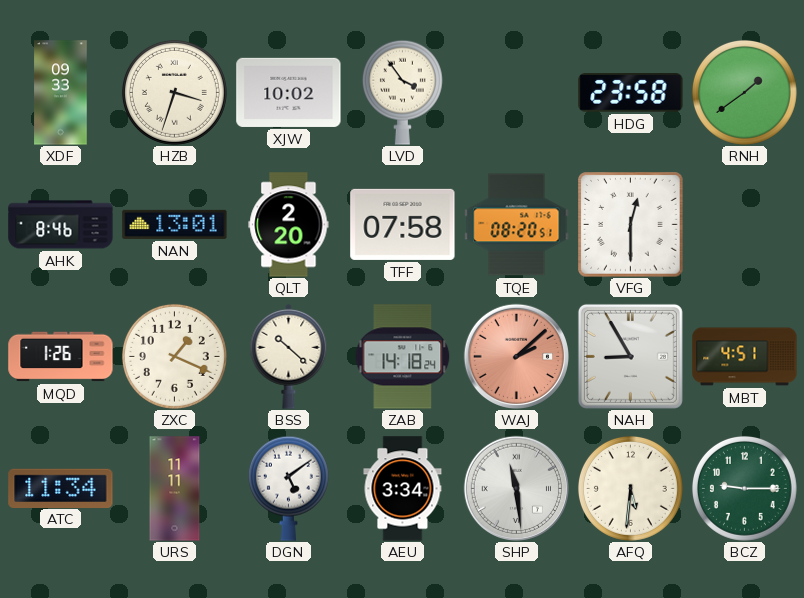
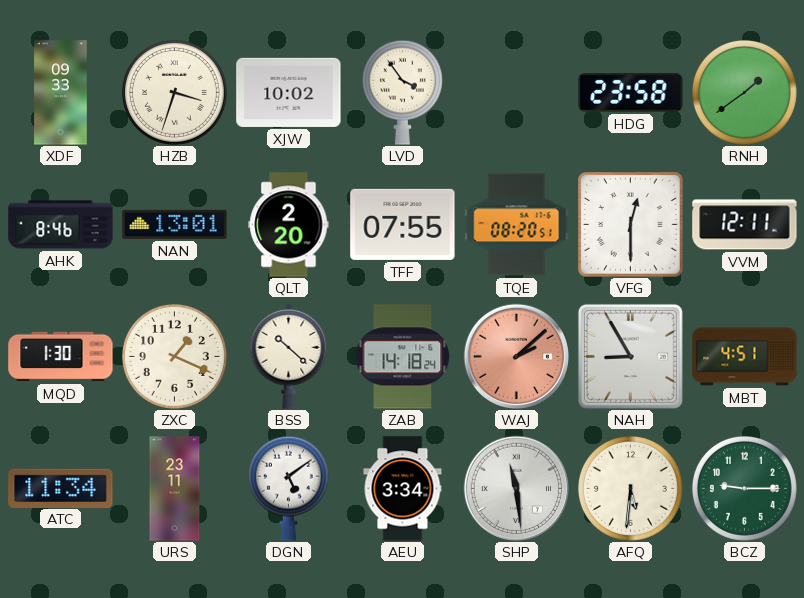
TFF: 07:58 -> 07:55
VVM: none -> 12:11
MQD: 1:26 -> 1:30
URS: 11:11 -> 23:11
